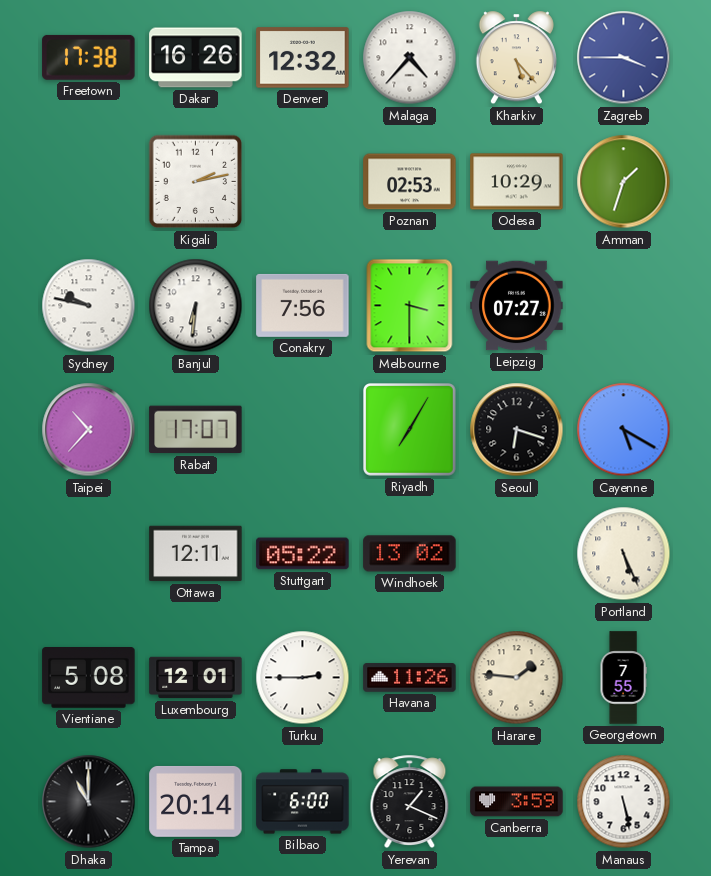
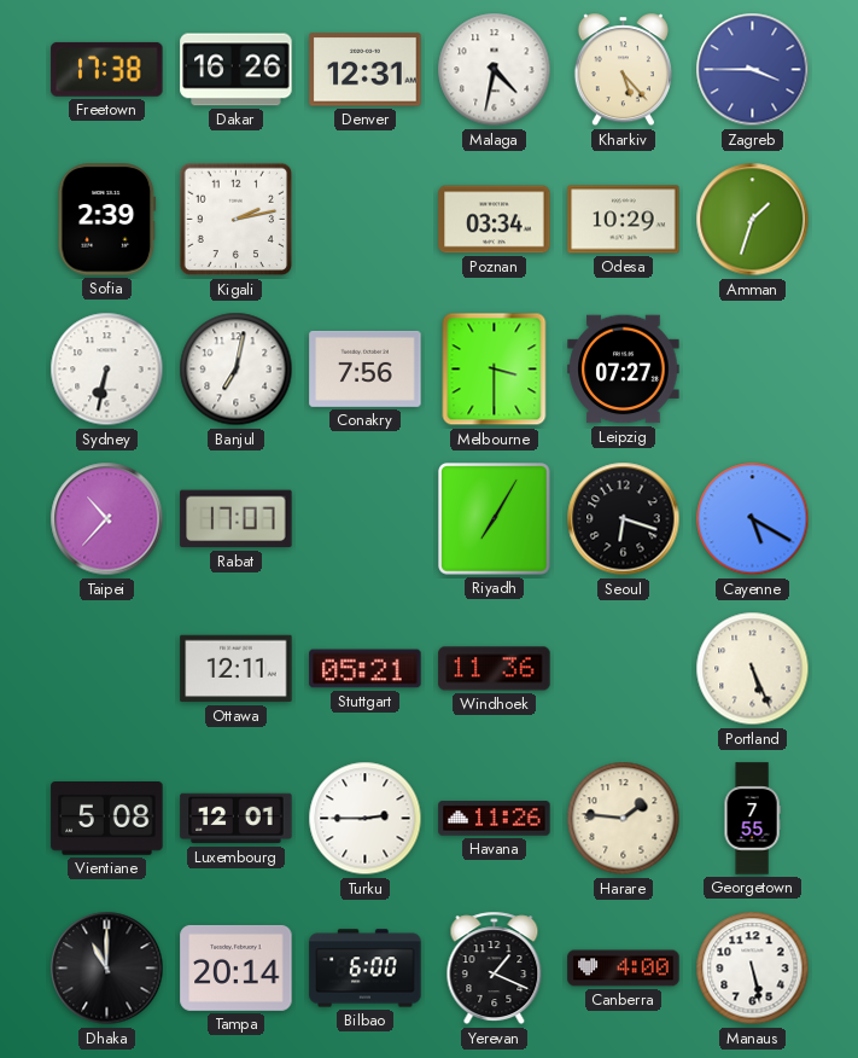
Denver: 12:32 -> 12:31
Malaga: 4:37 -> 4:32
Sofia: none -> 2:39
Poznan: 02:53 -> 03:34
Sydney: 9:47 -> 6:32
Banjul: 6:31 -> 7:02
Stuttgart: 05:22 -> 05:21
Windhoek: 13:02 -> 11:36
Canberra: 3:59 -> 4:00
